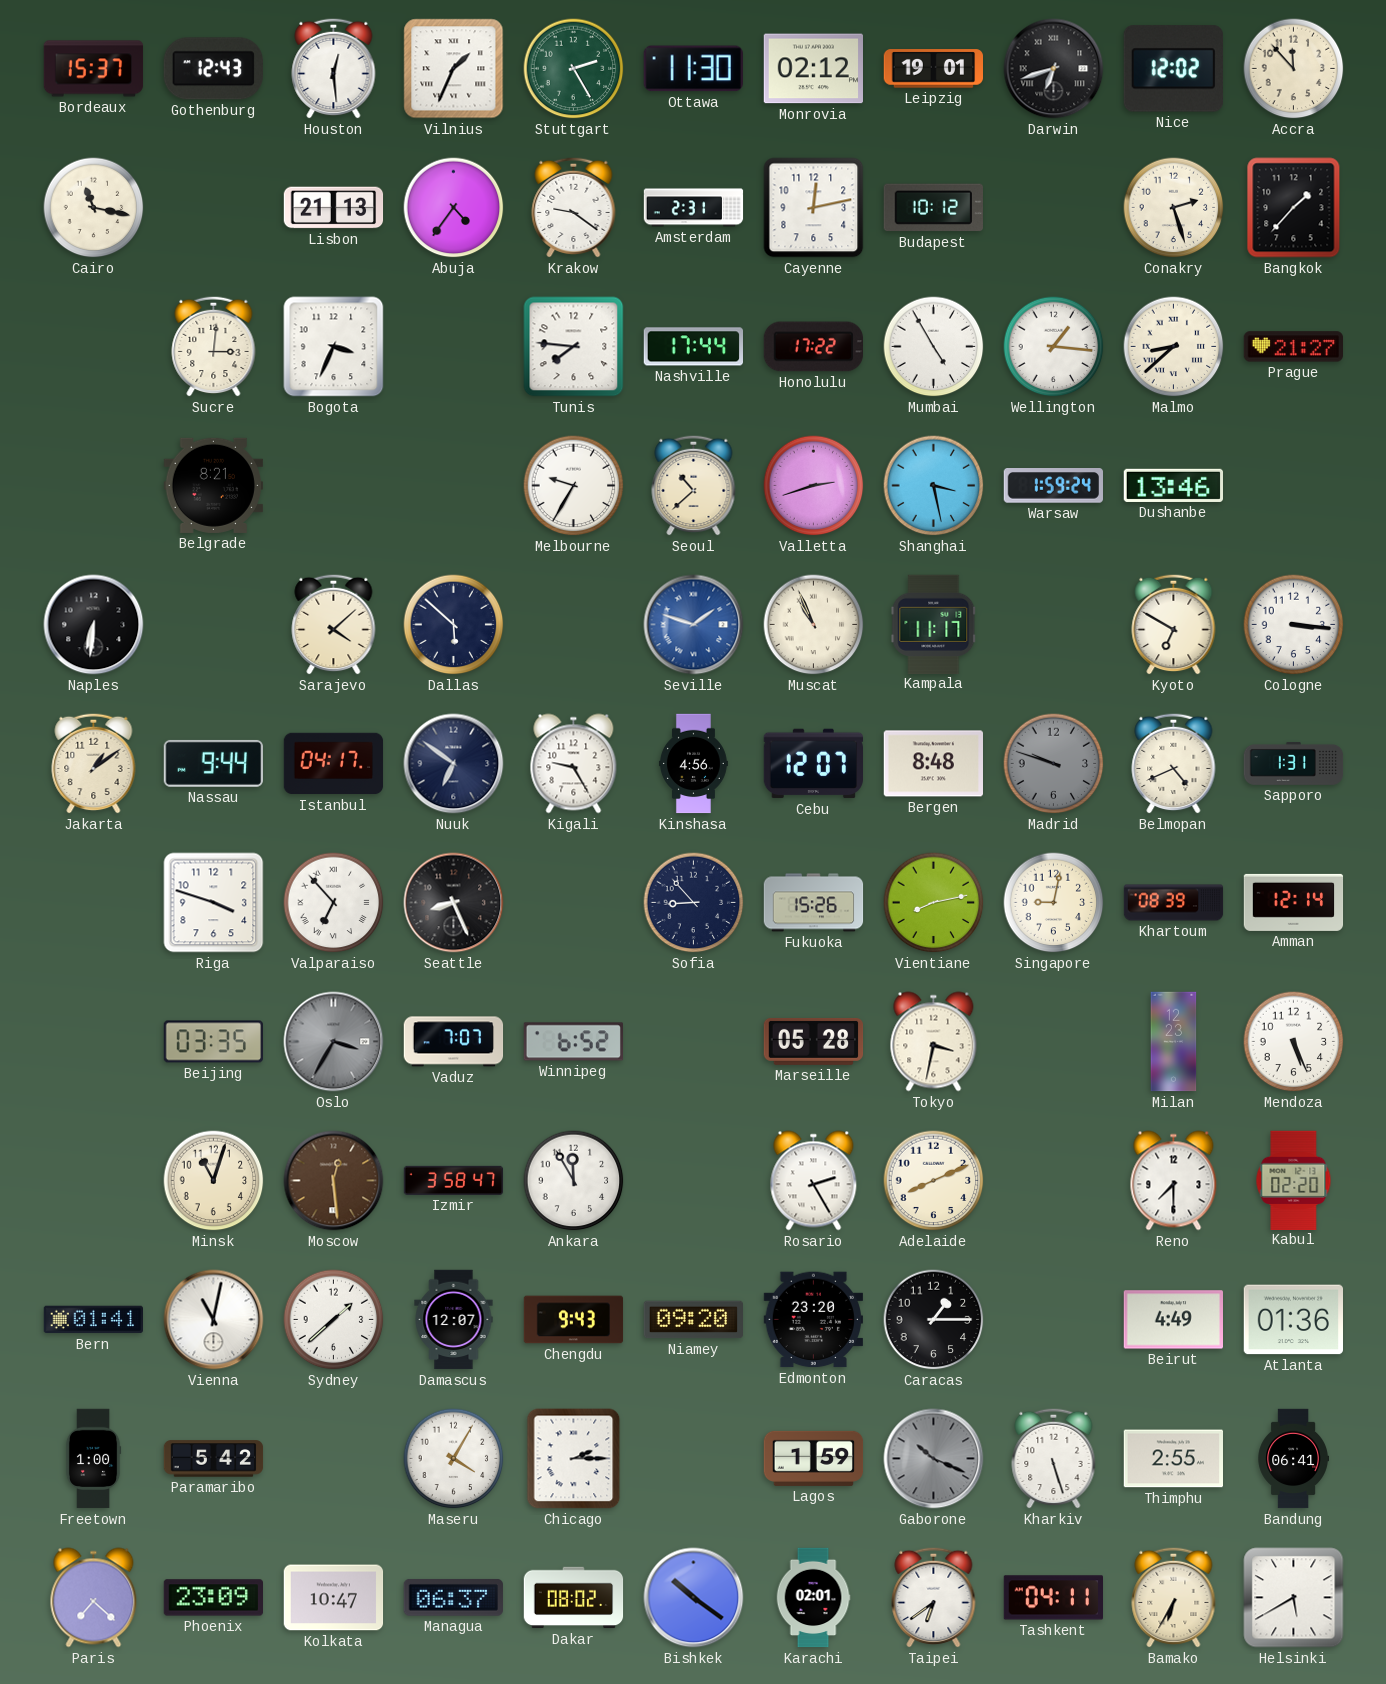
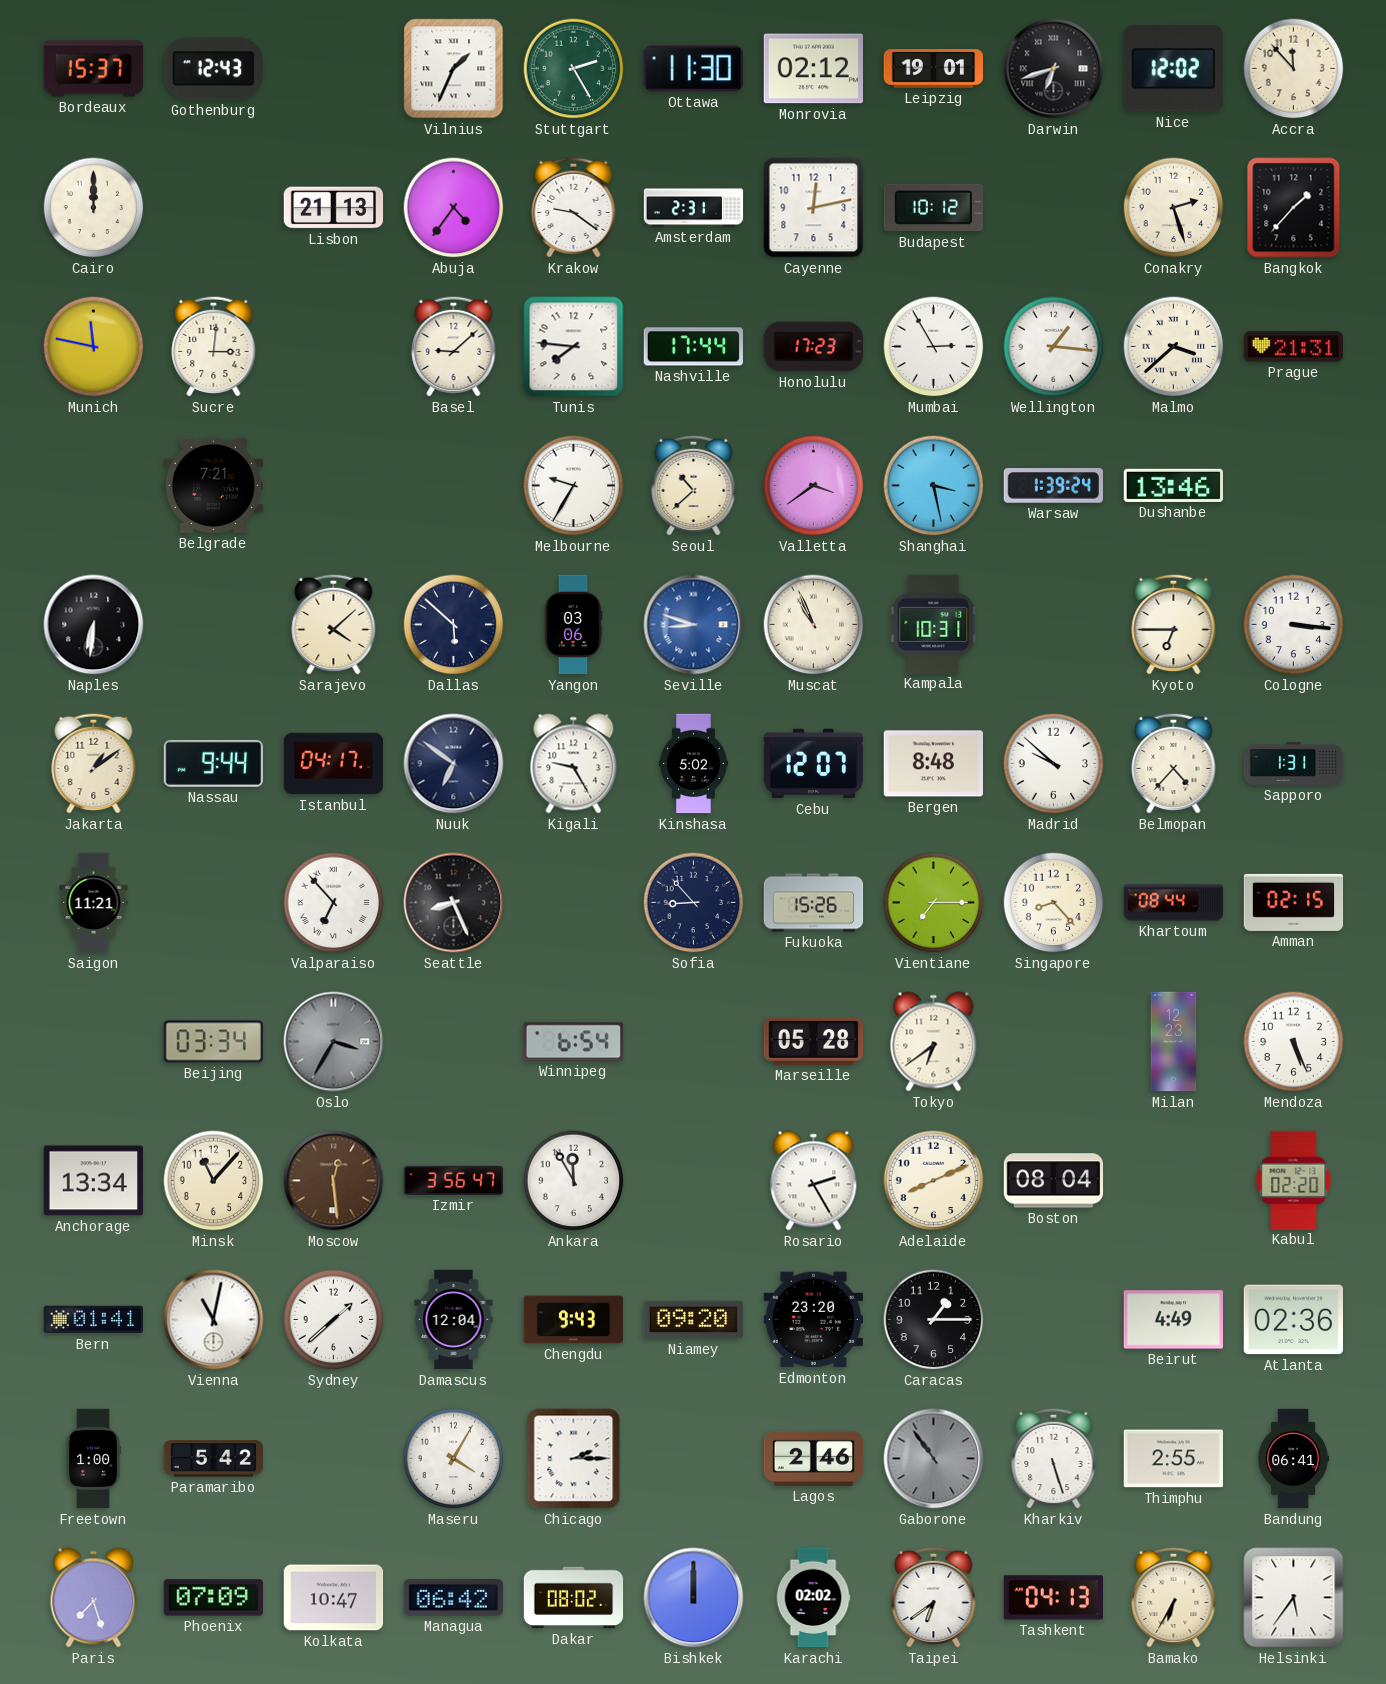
Houston: 12:29 -> none
Cairo: 11:17 -> 12:00
Munich: none -> 11:47
Bogota: 3:34 -> none
Basel: none -> 9:08
Honolulu: 17:22 -> 17:23
Mumbai: 4:55 -> 2:55
Malmo: 8:38 -> 3:38
Prague: 21:27 -> 21:31
Belgrade: 8:21 -> 7:21
Valletta: 2:42 -> 3:39
Warsaw: 1:59 -> 1:39
Yangon: none -> 03:06
Seville: 1:48 -> 8:48
Kampala: 11:17 -> 10:31
Kyoto: 6:50 -> 6:45
Kinshasa: 4:56 -> 5:02
Madrid: 9:48 -> 9:52
Madrid dial: grey -> white
Belmopan: 4:41 -> 4:37
Saigon: none -> 11:21
Riga: 3:48 -> none
Vientiane: 8:13 -> 7:15
Singapore: 9:02 -> 8:23
Khartoum: 08:39 -> 08:44
Amman: 12:14 -> 02:15
Beijing: 03:35 -> 03:34
Vaduz: 7:07 -> none
Winnipeg: 6:52 -> 6:54
Tokyo: 3:32 -> 6:39
Anchorage: none -> 13:34
Minsk: 11:03 -> 11:07
Izmir: 3:58 -> 3:56
Boston: none -> 08:04
Reno: 7:30 -> none
Damascus: 12:07 -> 12:04
Atlanta: 01:36 -> 02:36
Lagos: 1:59 -> 2:46
Gaborone: 10:19 -> 10:54
Paris: 7:22 -> 7:27
Phoenix: 23:09 -> 07:09
Managua: 06:37 -> 06:42
Bishkek: 10:21 -> 12:00
Karachi: 02:01 -> 02:02
Tashkent: 04:11 -> 04:13
Helsinki: 5:40 -> 5:36
